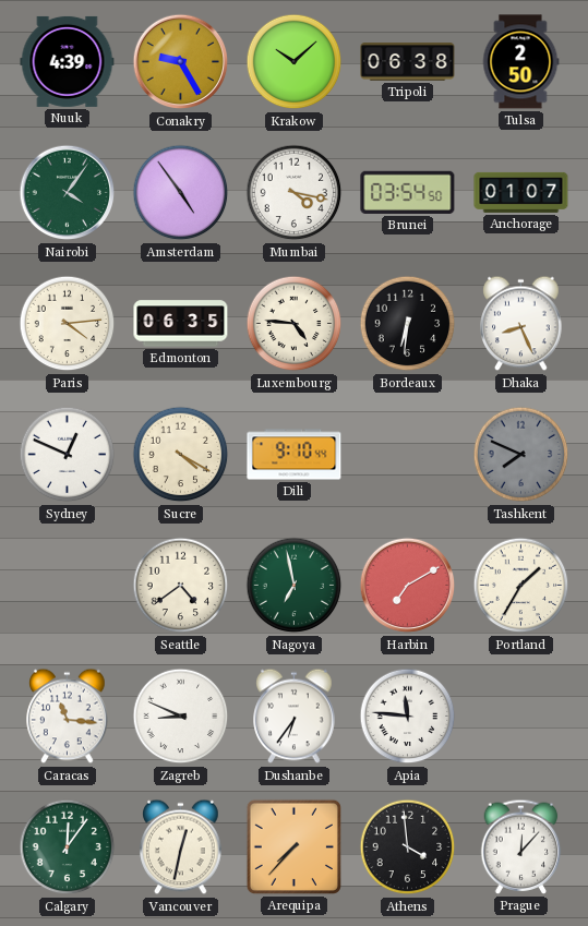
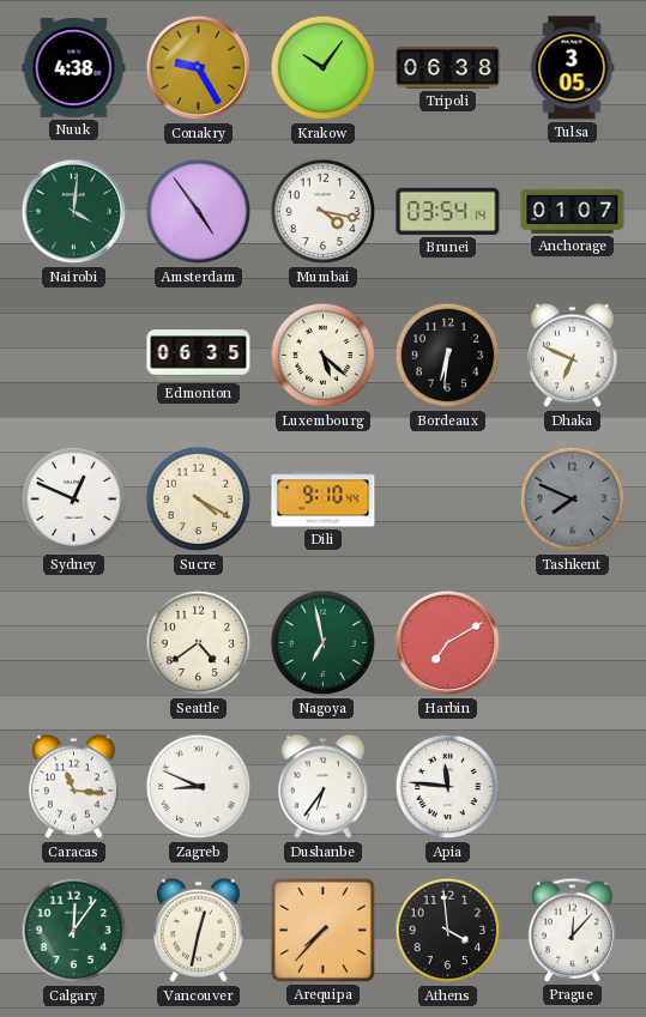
Nuuk: 4:39 -> 4:38
Krakow: 10:08 -> 10:06
Tulsa: 2:50 -> 3:05
Nairobi: 4:06 -> 4:01
Brunei: 03:54:50 -> 03:54:14
Paris: 4:14 -> none
Luxembourg: 4:46 -> 5:22
Dhaka: 8:26 -> 6:49
Portland: 1:35 -> none
